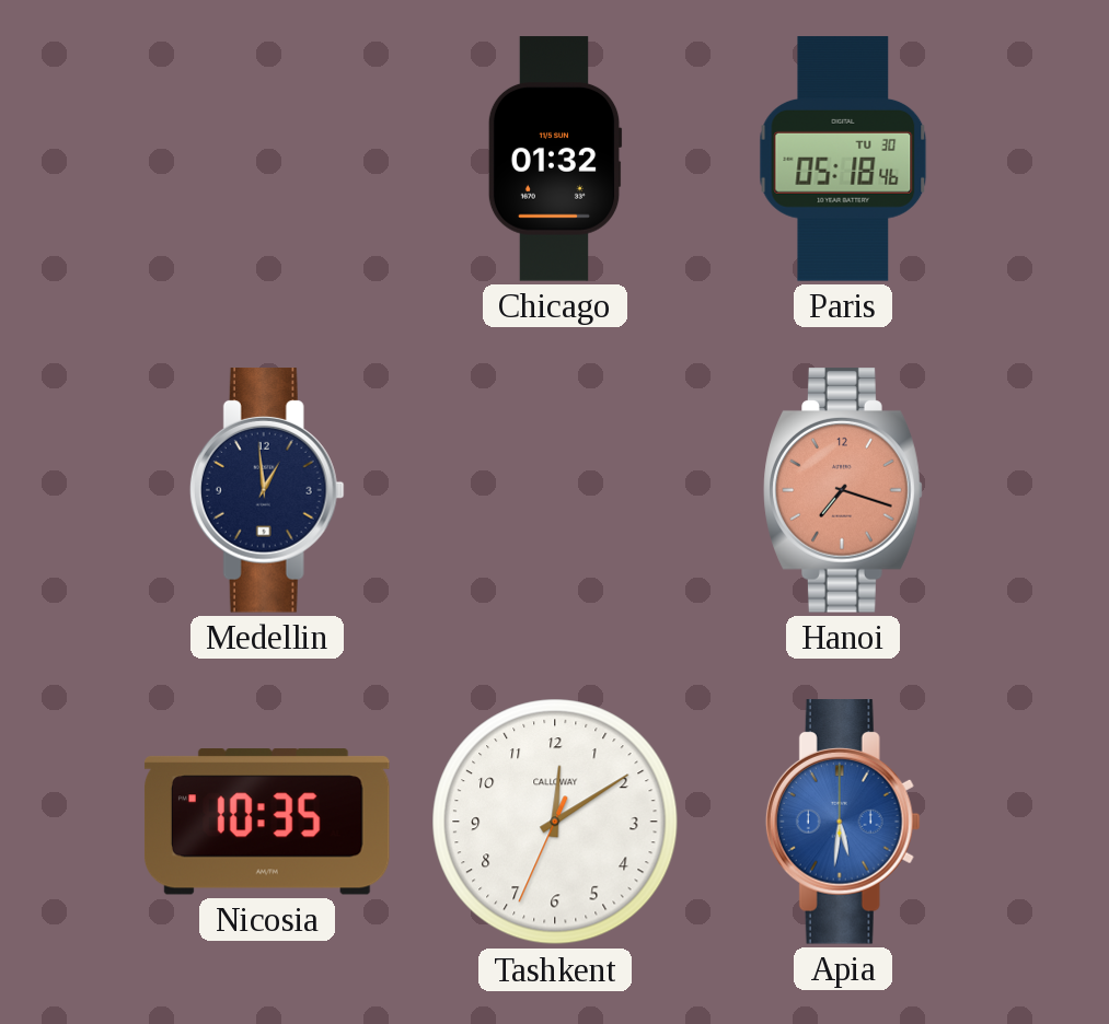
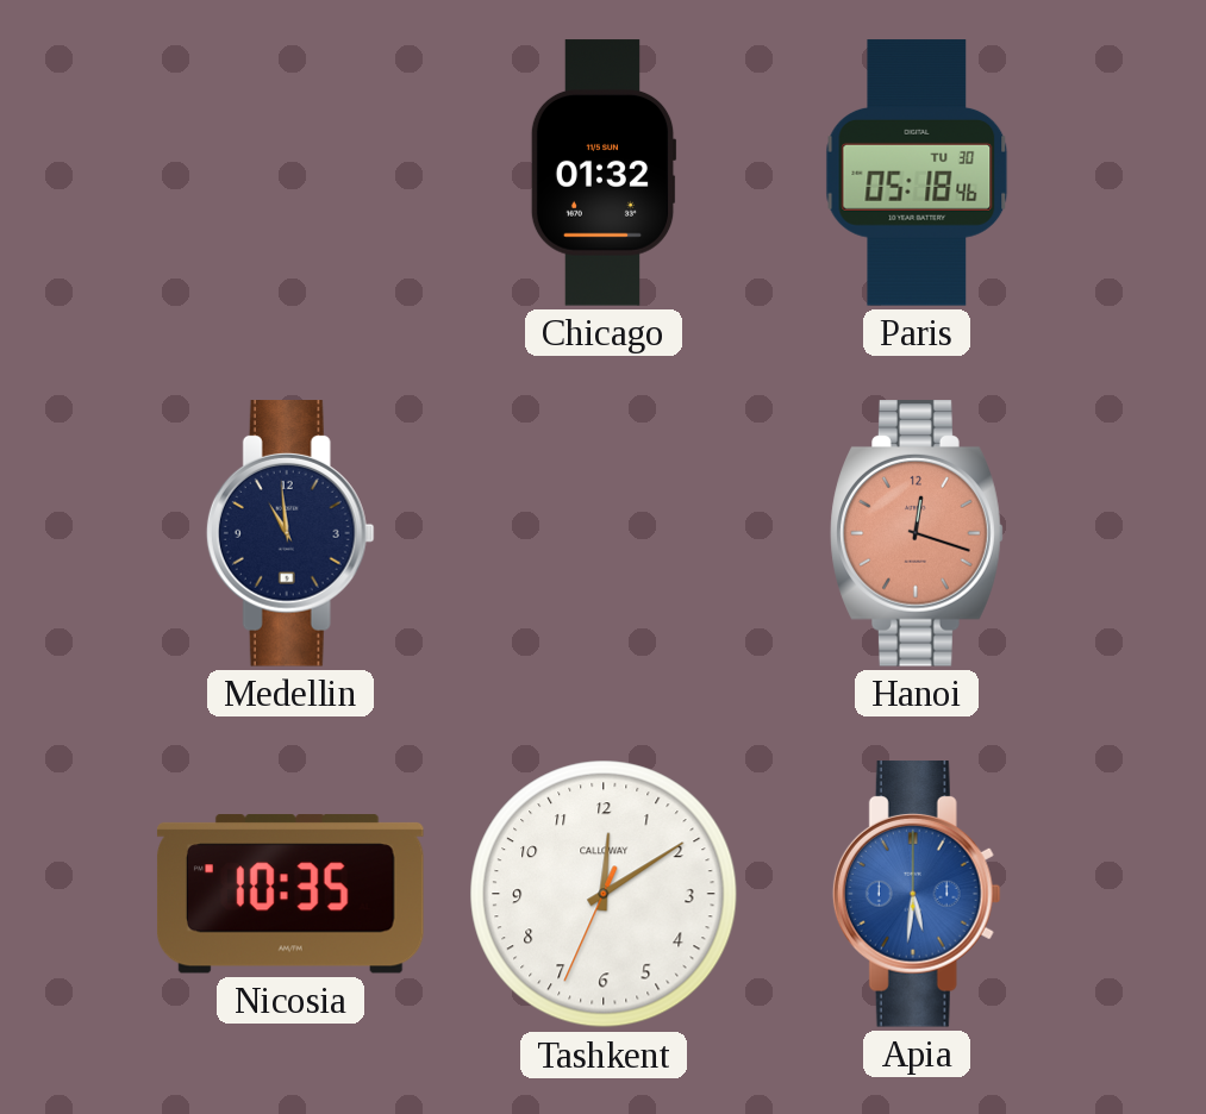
Medellin: 12:59 -> 10:59
Hanoi: 7:18 -> 12:18
